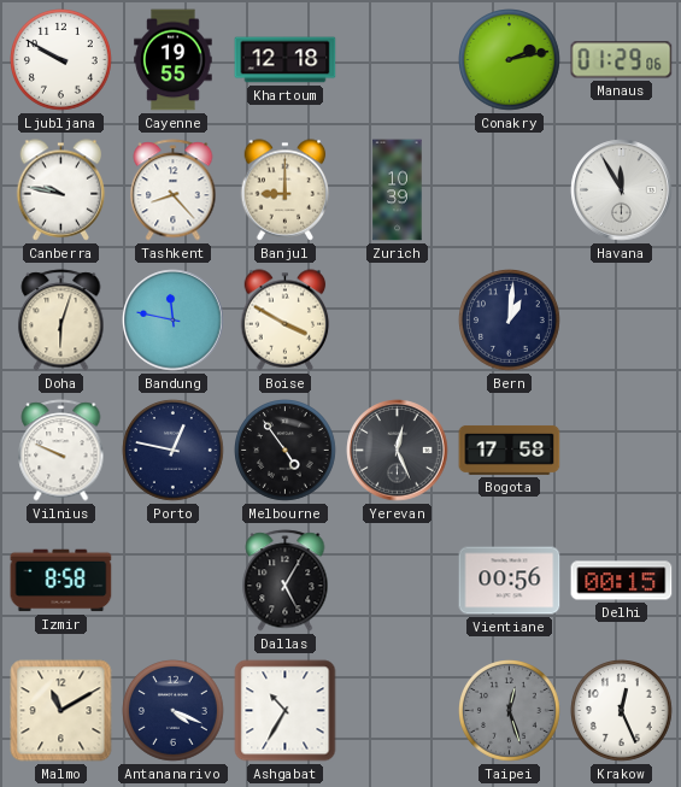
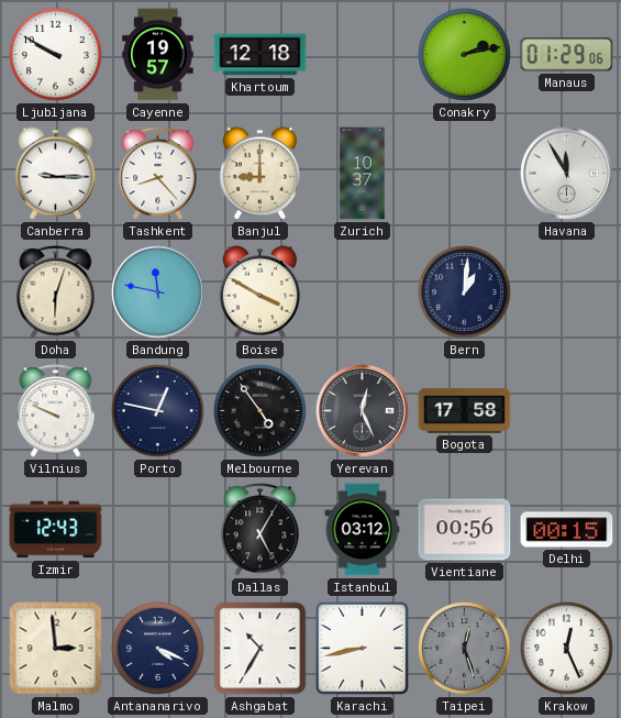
Cayenne: 19:55 -> 19:57
Canberra: 9:47 -> 9:15
Zurich: 10:39 -> 10:37
Izmir: 8:58 -> 12:43
Istanbul: none -> 03:12
Malmo: 11:10 -> 2:59
Karachi: none -> 8:43
